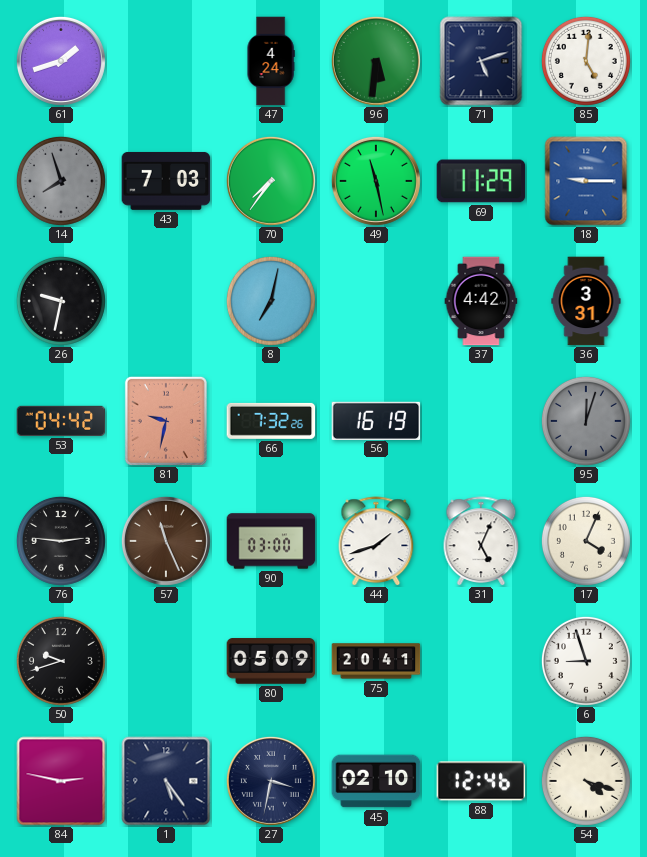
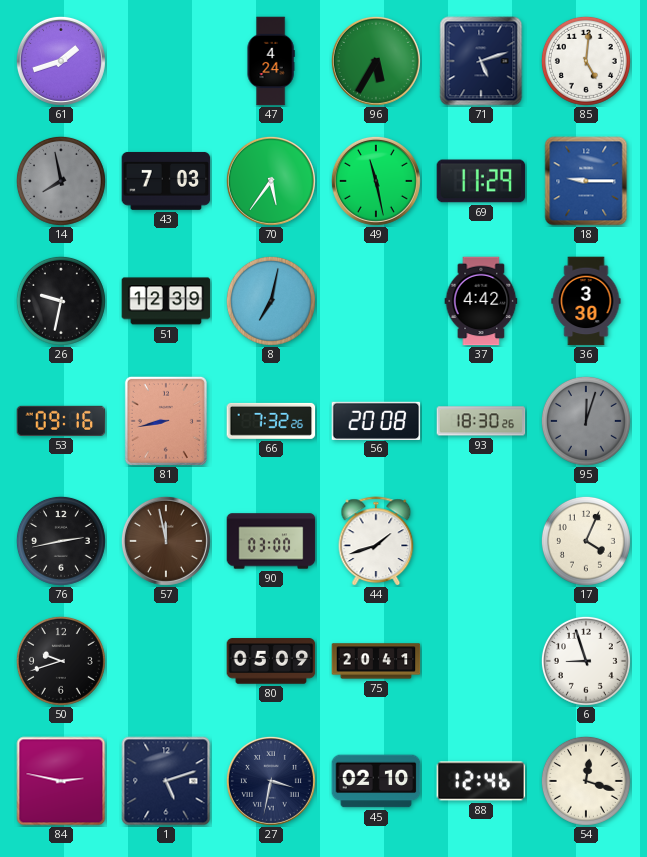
96: 5:31 -> 5:35
14: 7:57 -> 7:58
70: 7:36 -> 5:36
51: none -> 12:39
36: 3:31 -> 3:30
53: 04:42 -> 09:16
81: 9:32 -> 8:43
56: 16:19 -> 20:08
93: none -> 18:30
76: 2:46 -> 2:43
57: 11:26 -> 11:58
31: 5:04 -> none
1: 5:24 -> 5:12
54: 4:18 -> 12:18
